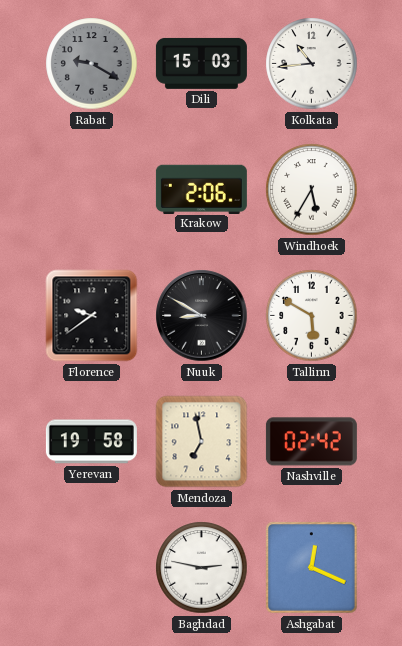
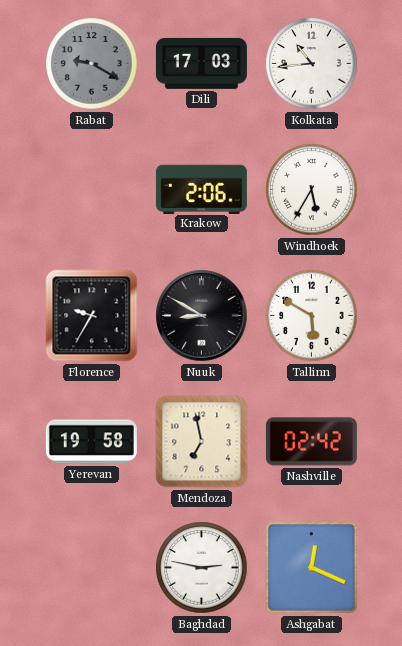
Dili: 15:03 -> 17:03
Florence: 9:39 -> 9:35
